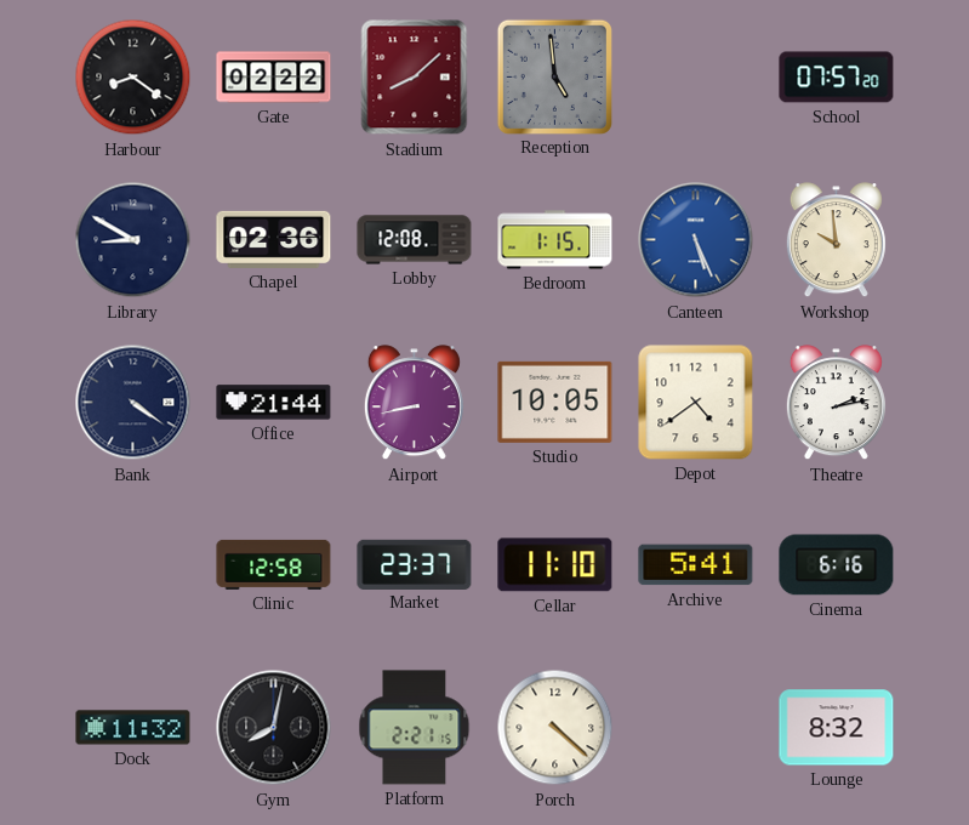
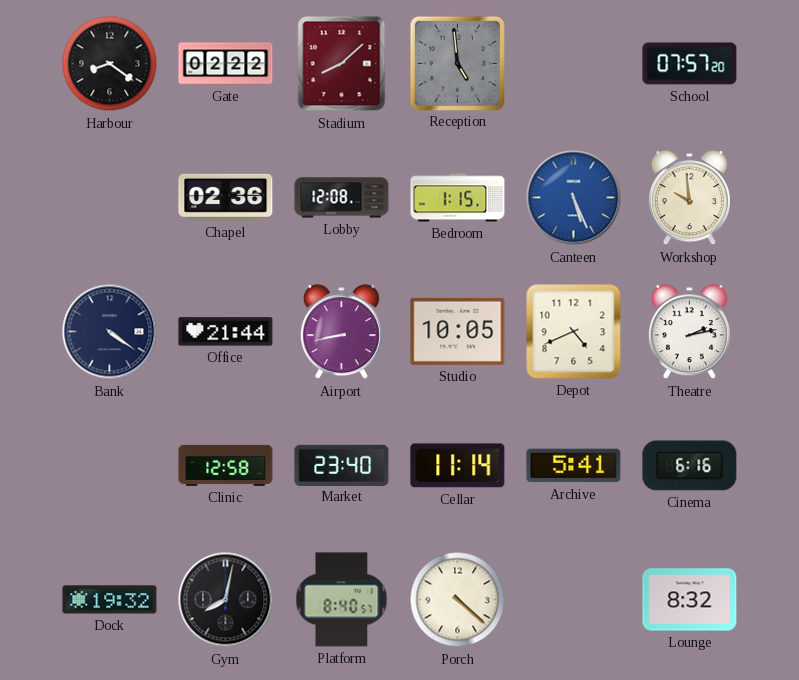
Library: 8:50 -> none
Depot: 4:39 -> 4:41
Market: 23:37 -> 23:40
Cellar: 11:10 -> 11:14
Dock: 11:32 -> 19:32
Platform: 2:21 -> 8:40
